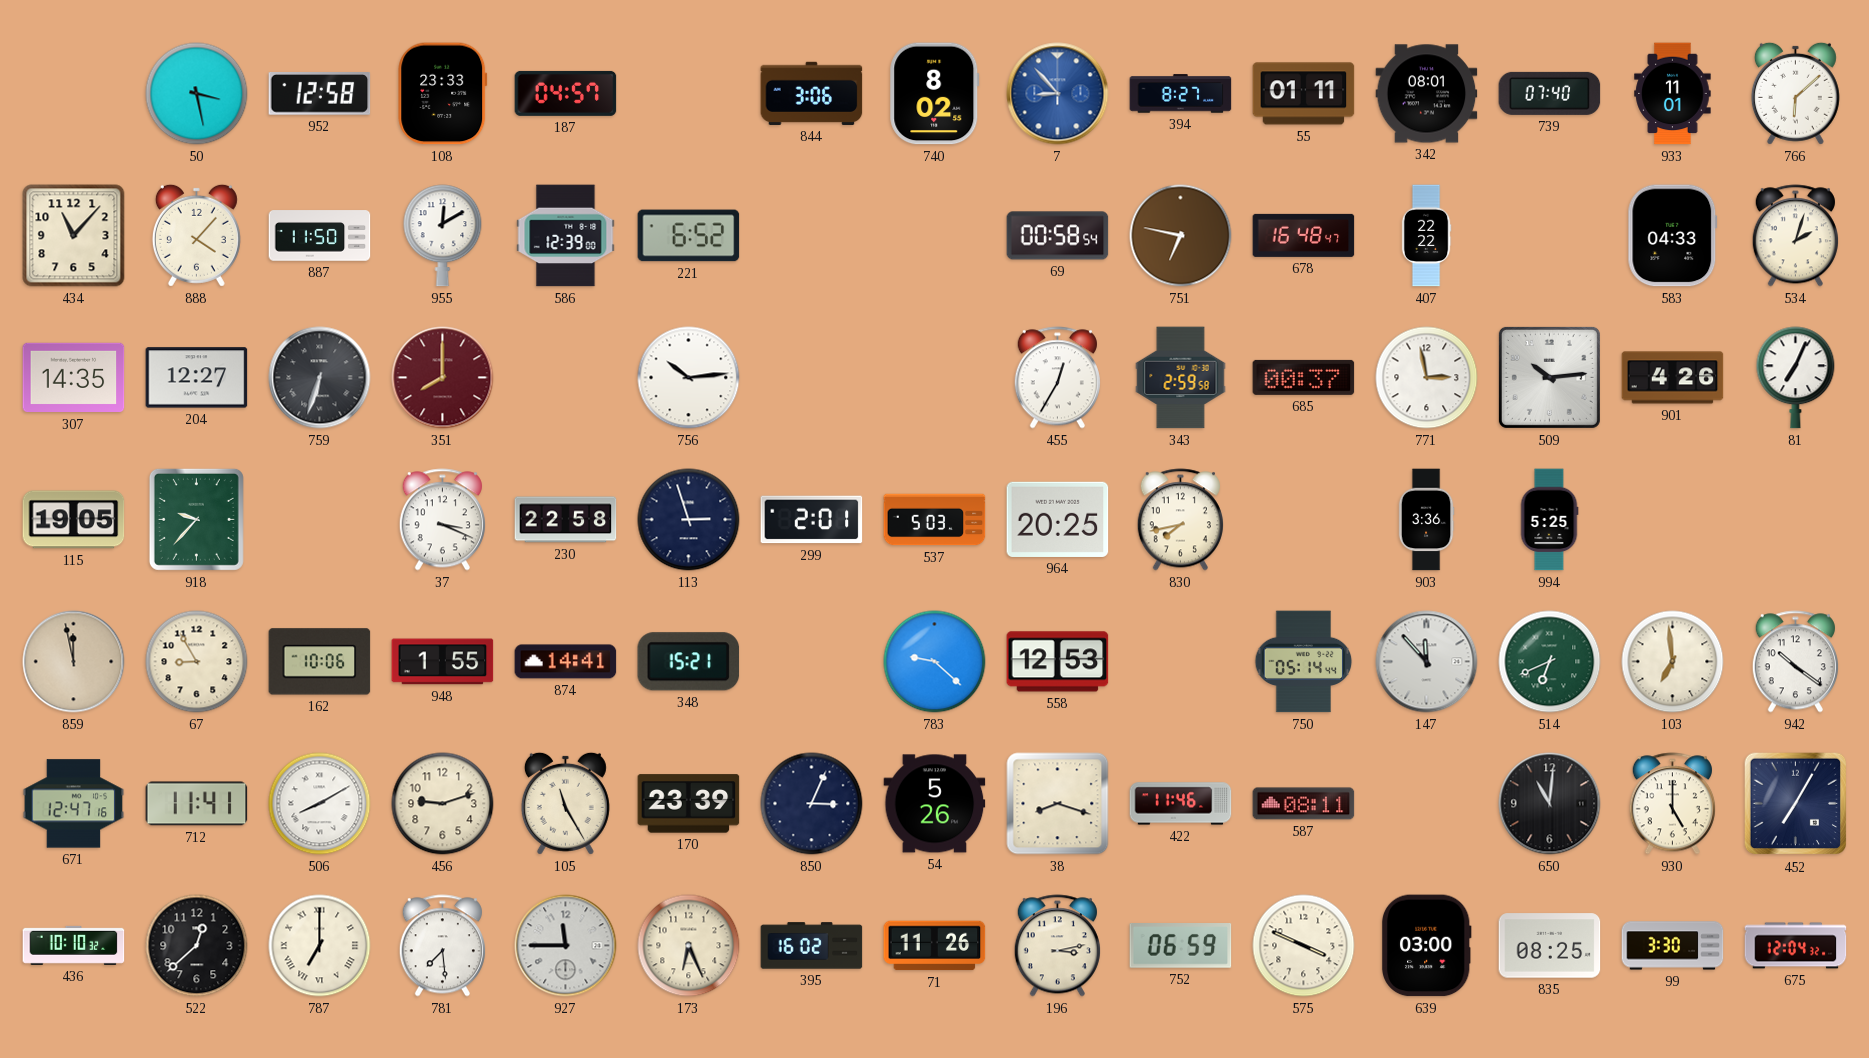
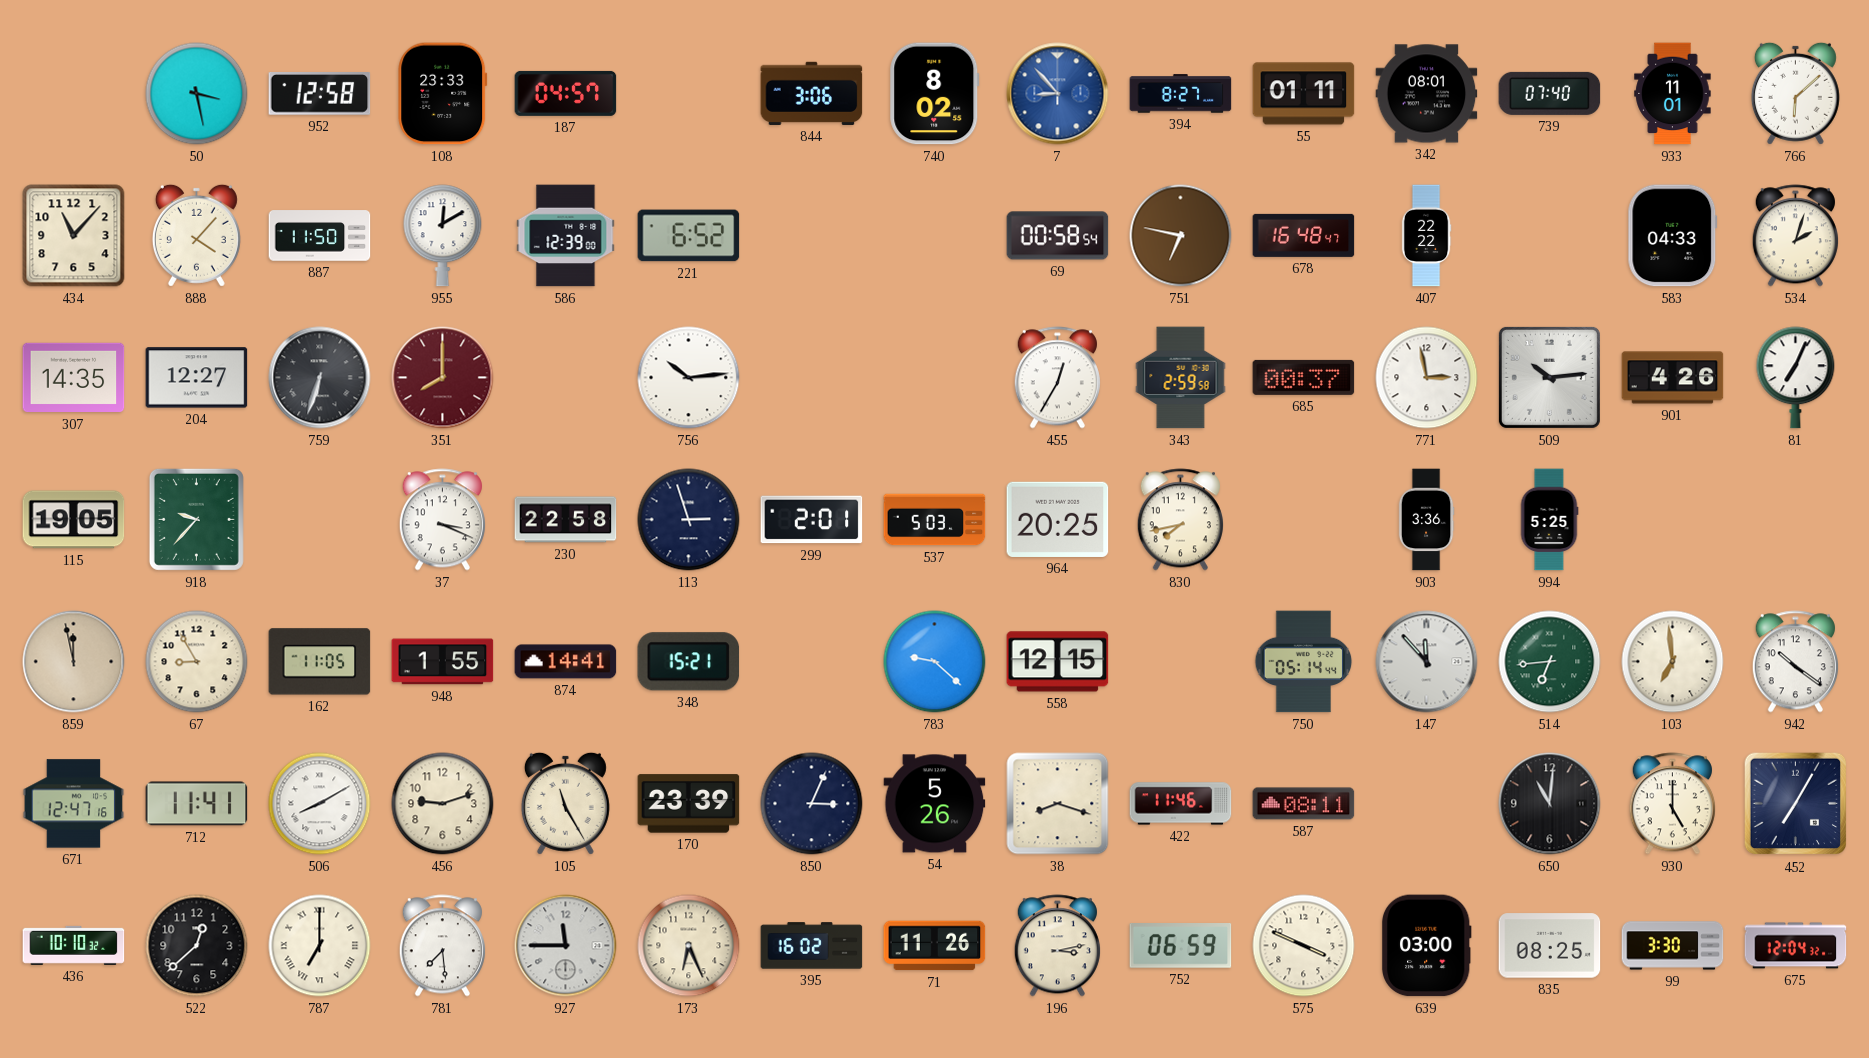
162: 10:06 -> 11:05
558: 12:53 -> 12:15
514: 6:41 -> 6:44
